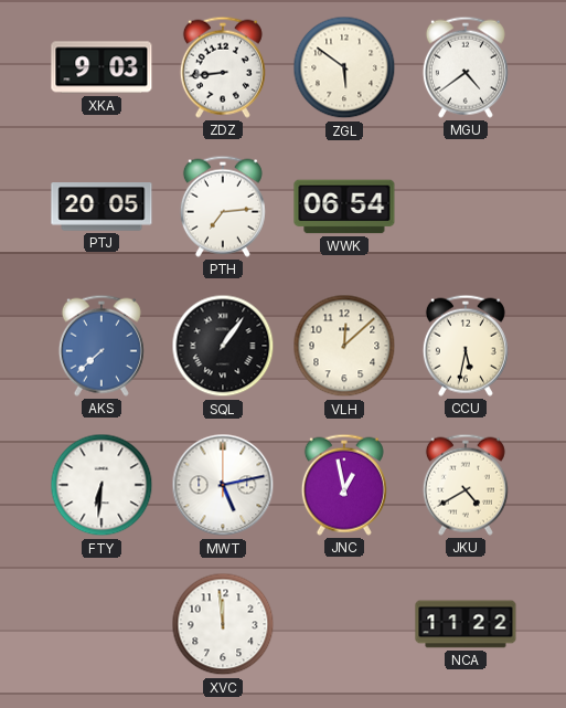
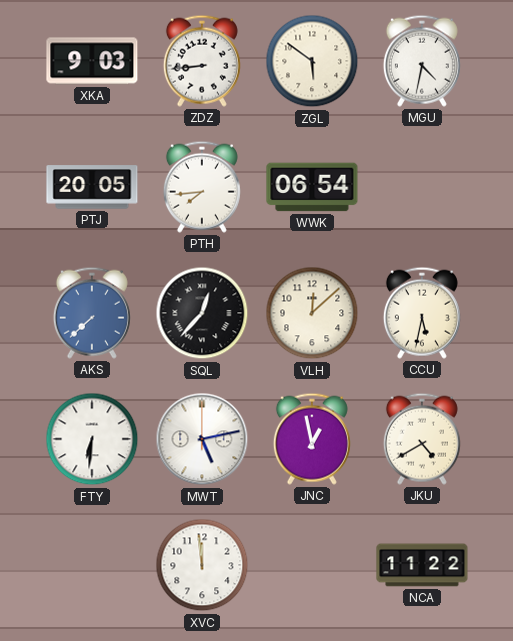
MGU: 4:39 -> 4:32
PTH: 7:14 -> 7:44
SQL: 1:06 -> 12:37
